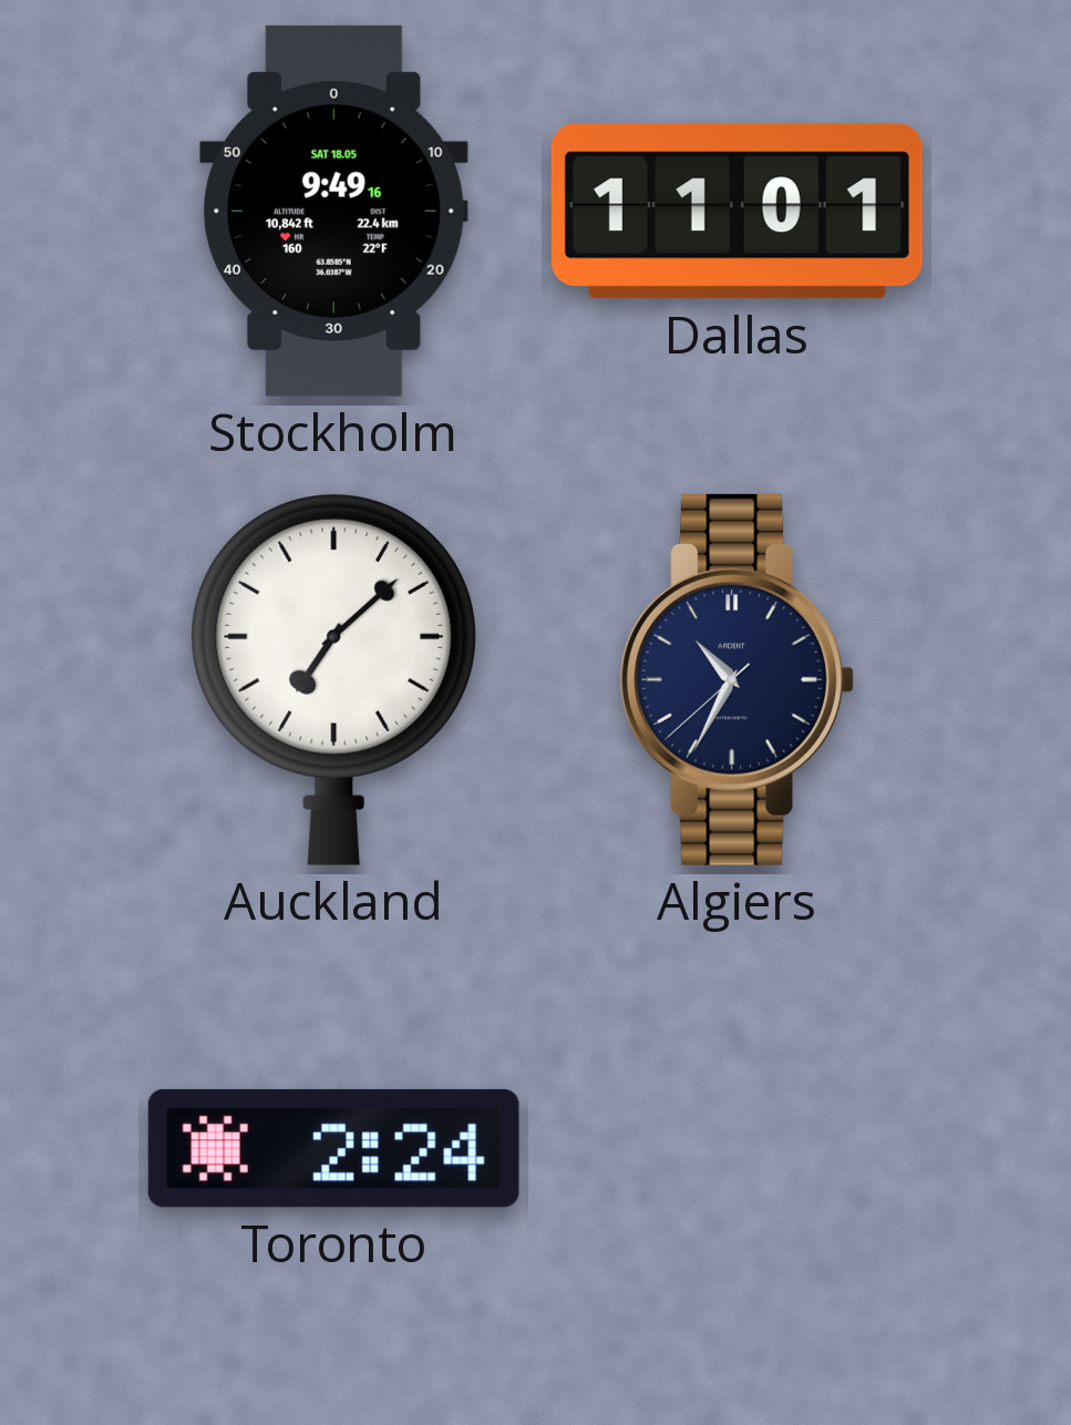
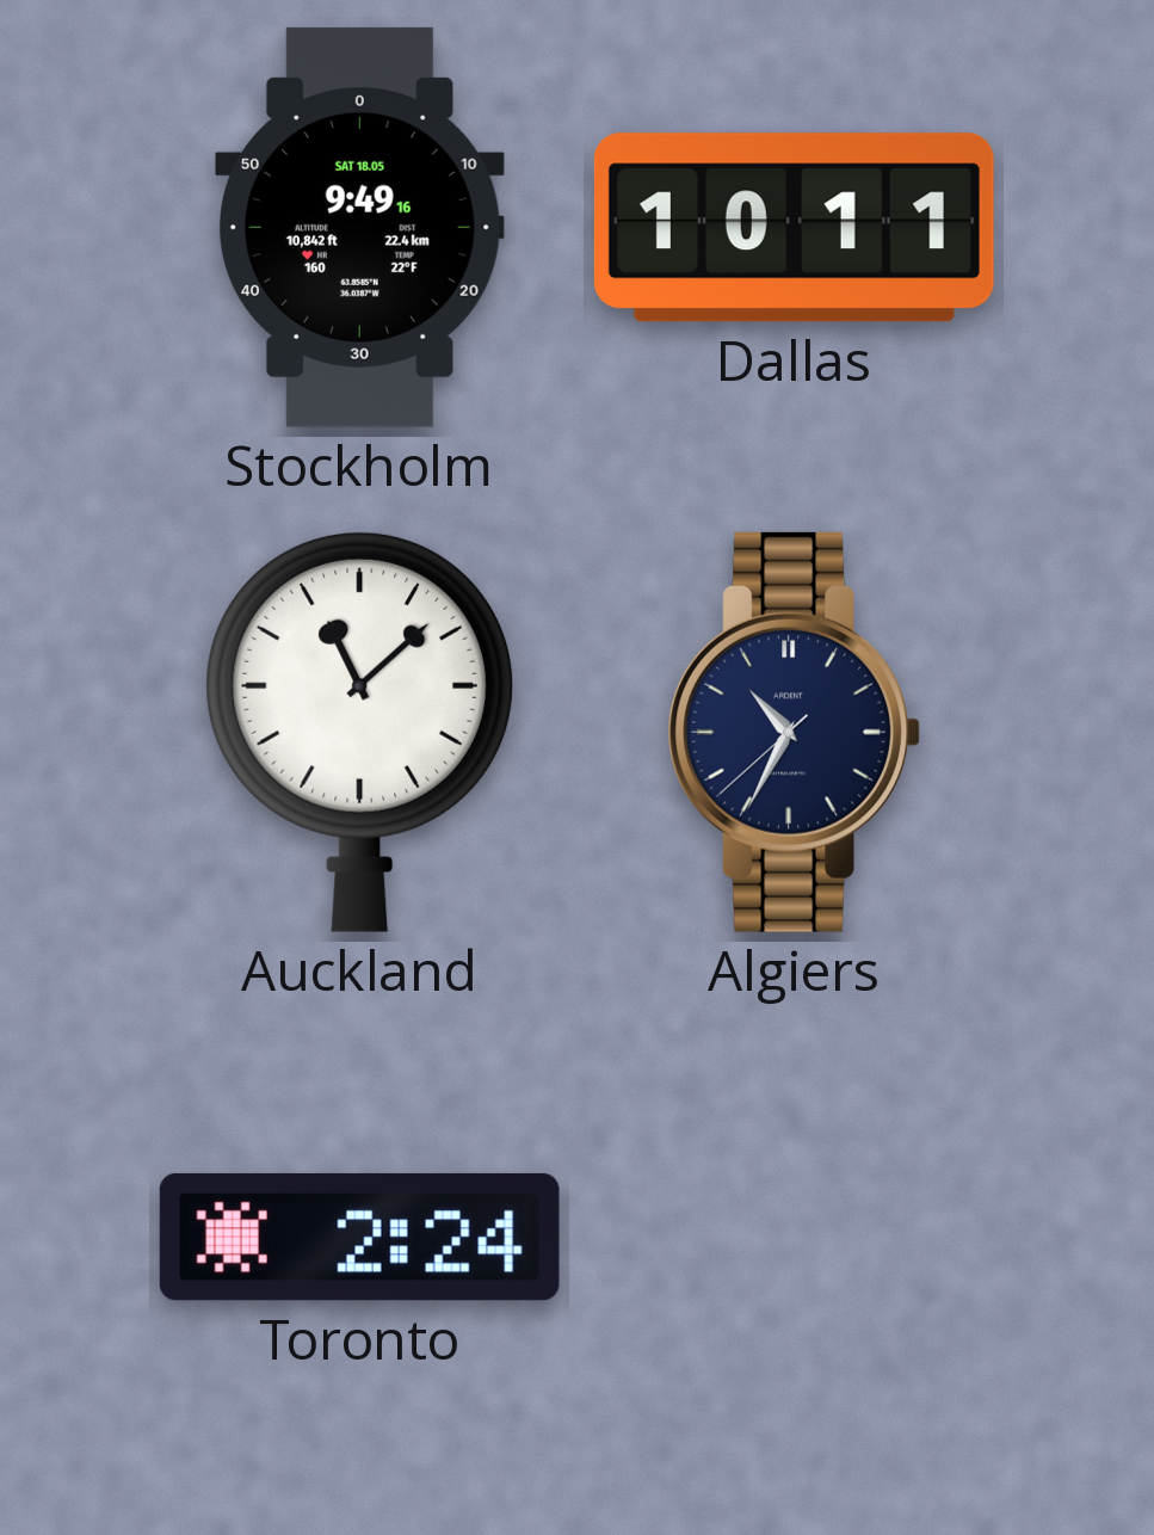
Dallas: 11:01 -> 10:11
Auckland: 7:08 -> 11:08
